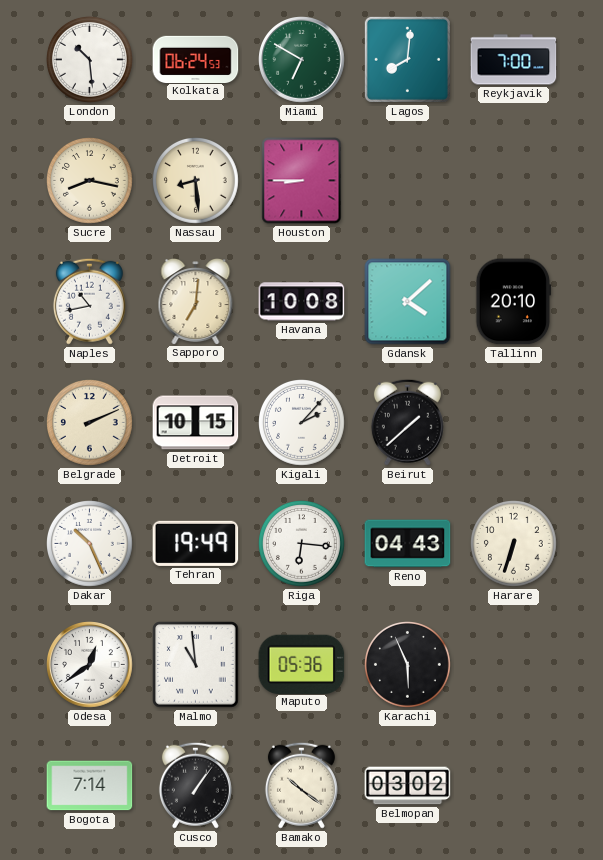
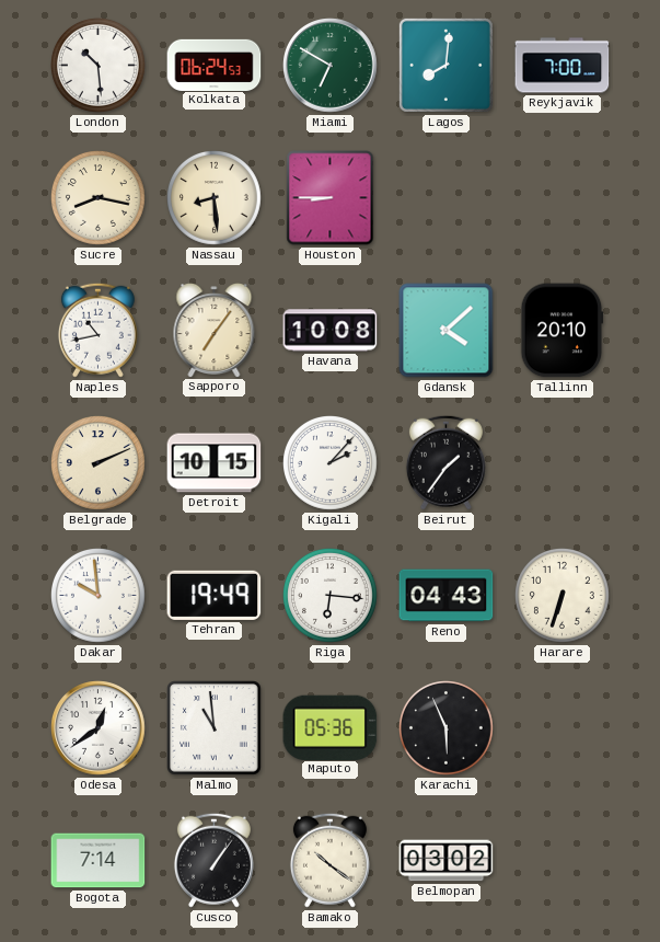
Sapporo: 7:01 -> 7:06
Beirut: 1:38 -> 1:36
Dakar: 10:26 -> 9:59
